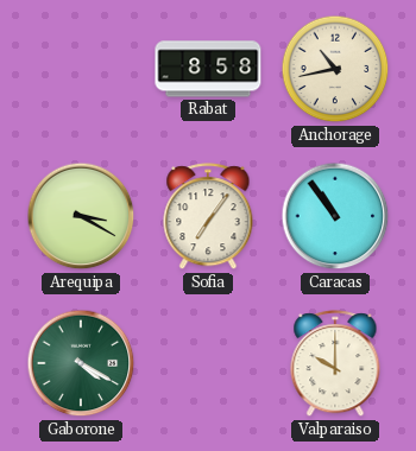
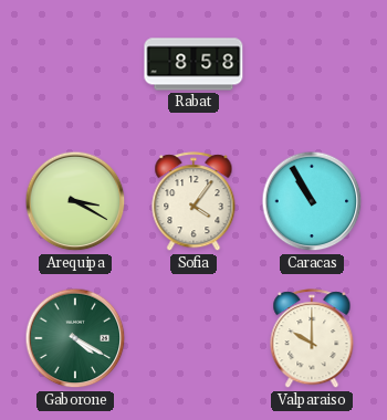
Anchorage: 10:43 -> none
Sofia: 7:06 -> 4:06
Caracas: 10:54 -> 10:55
